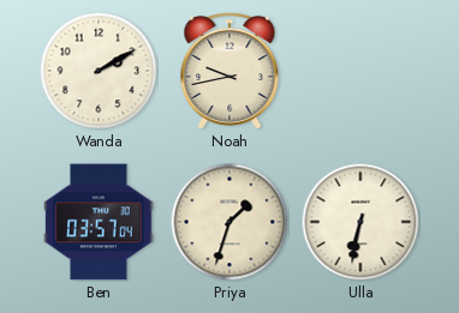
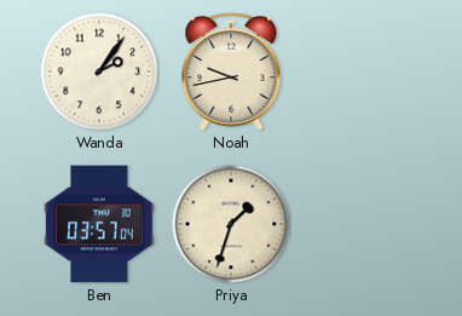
Wanda: 2:10 -> 2:06
Ulla: 6:32 -> none
